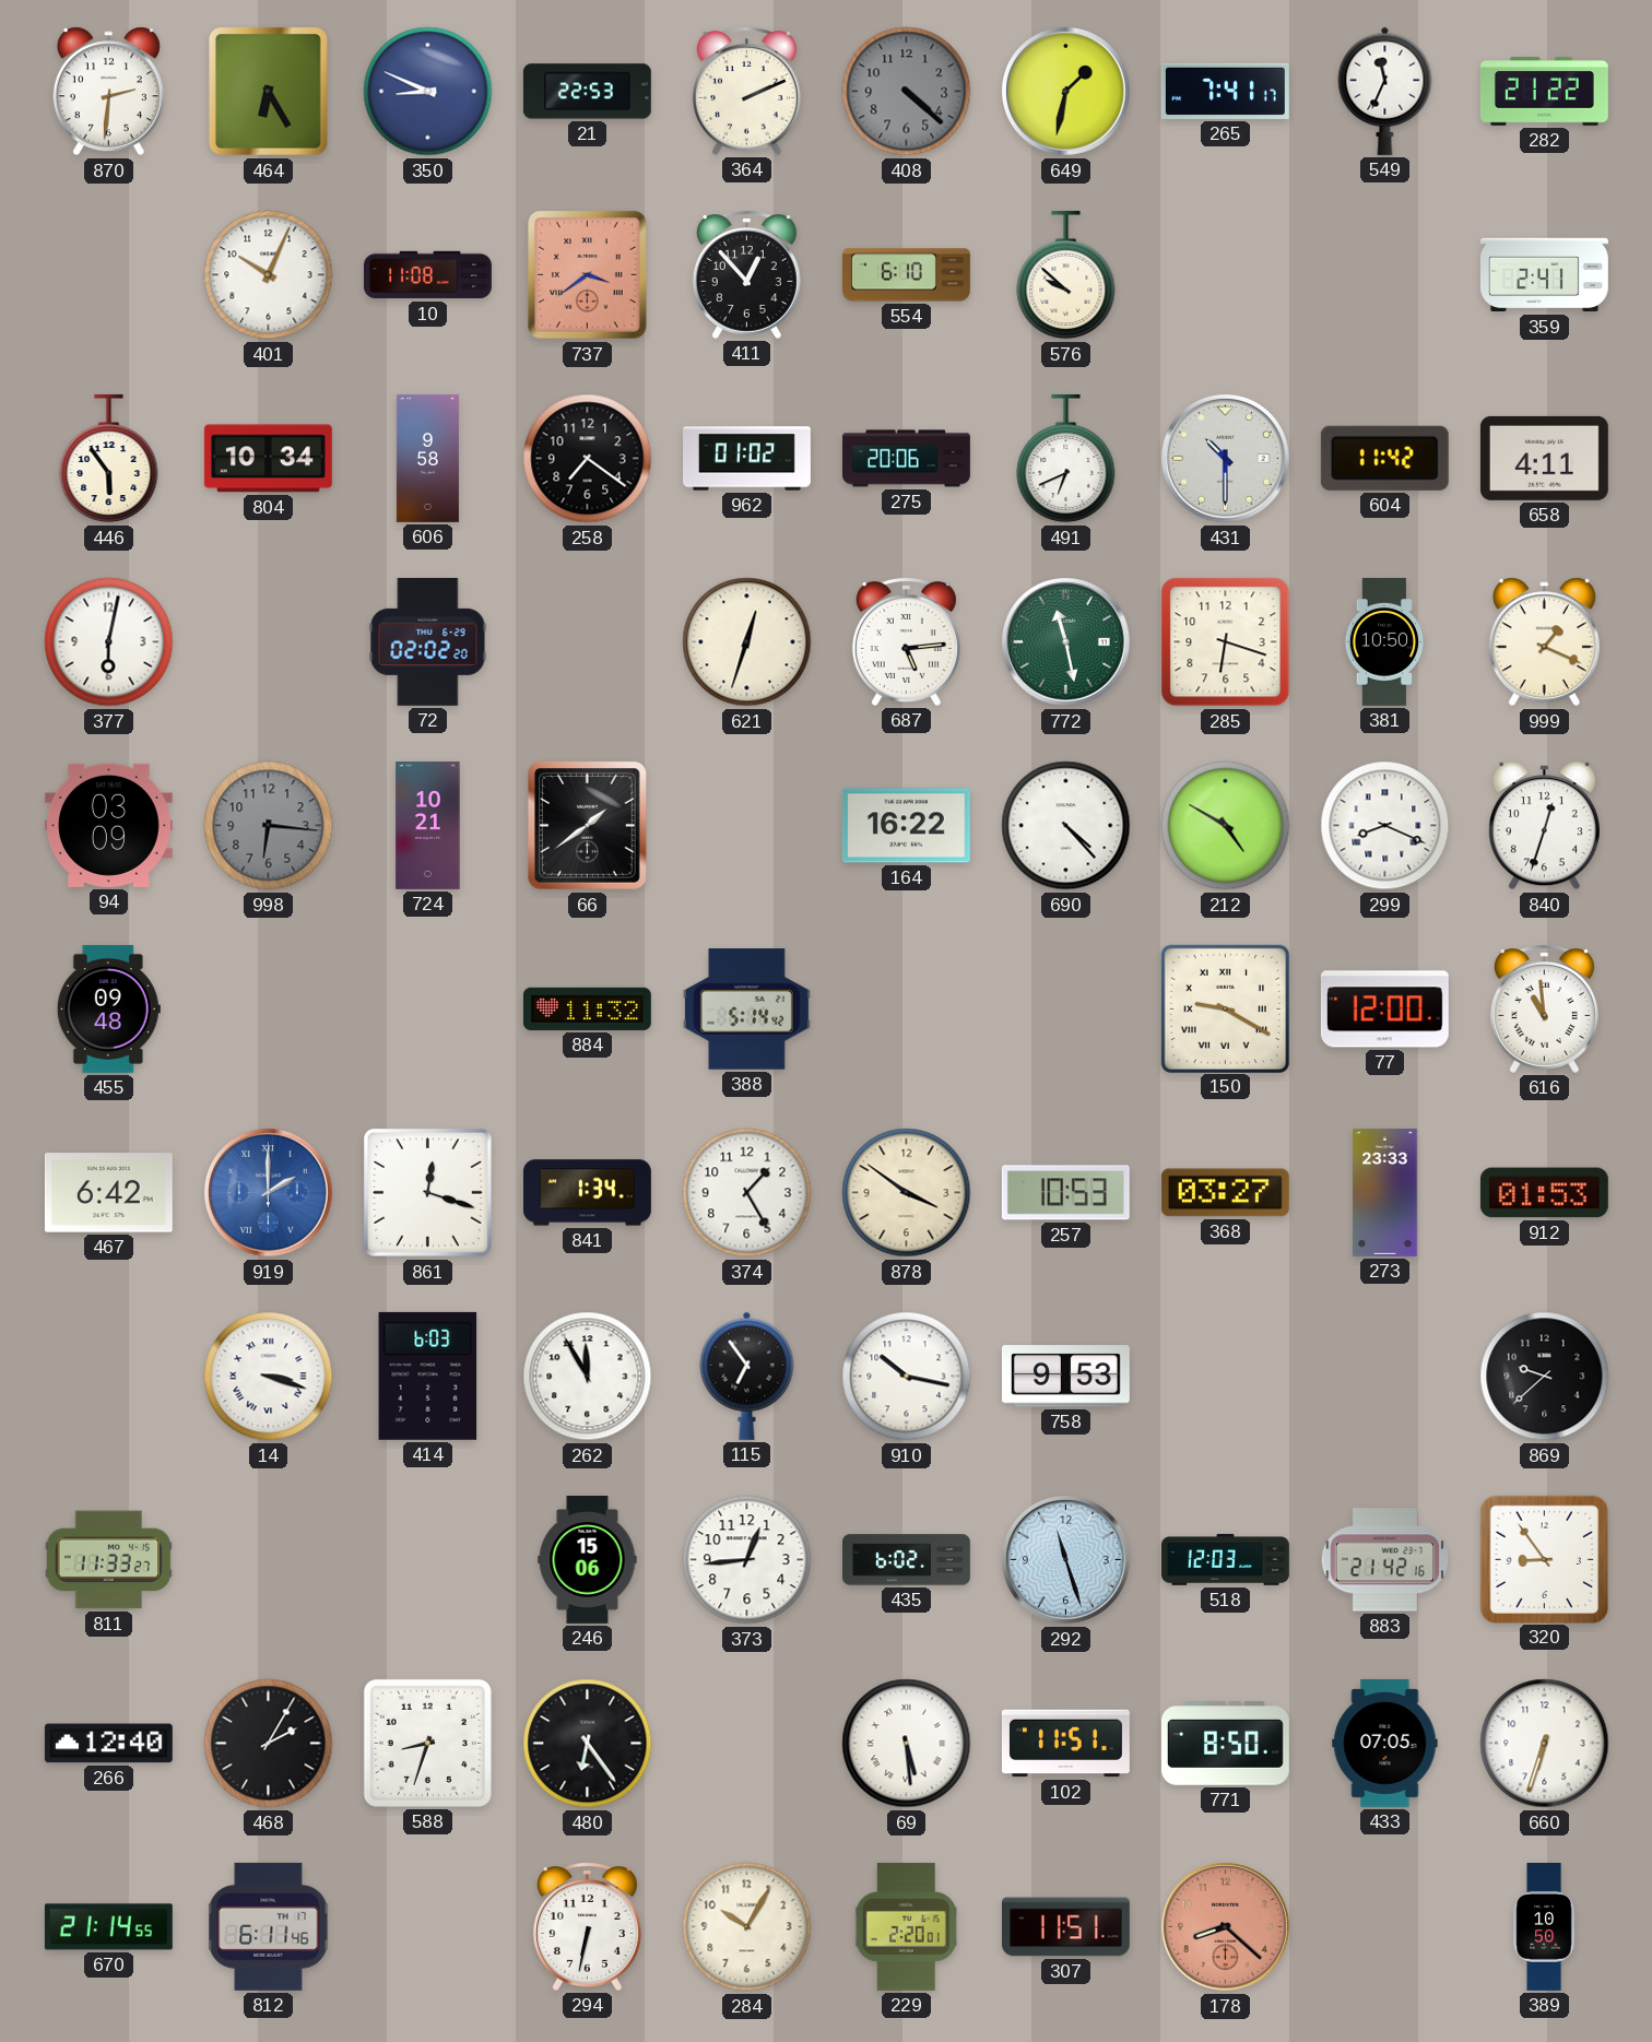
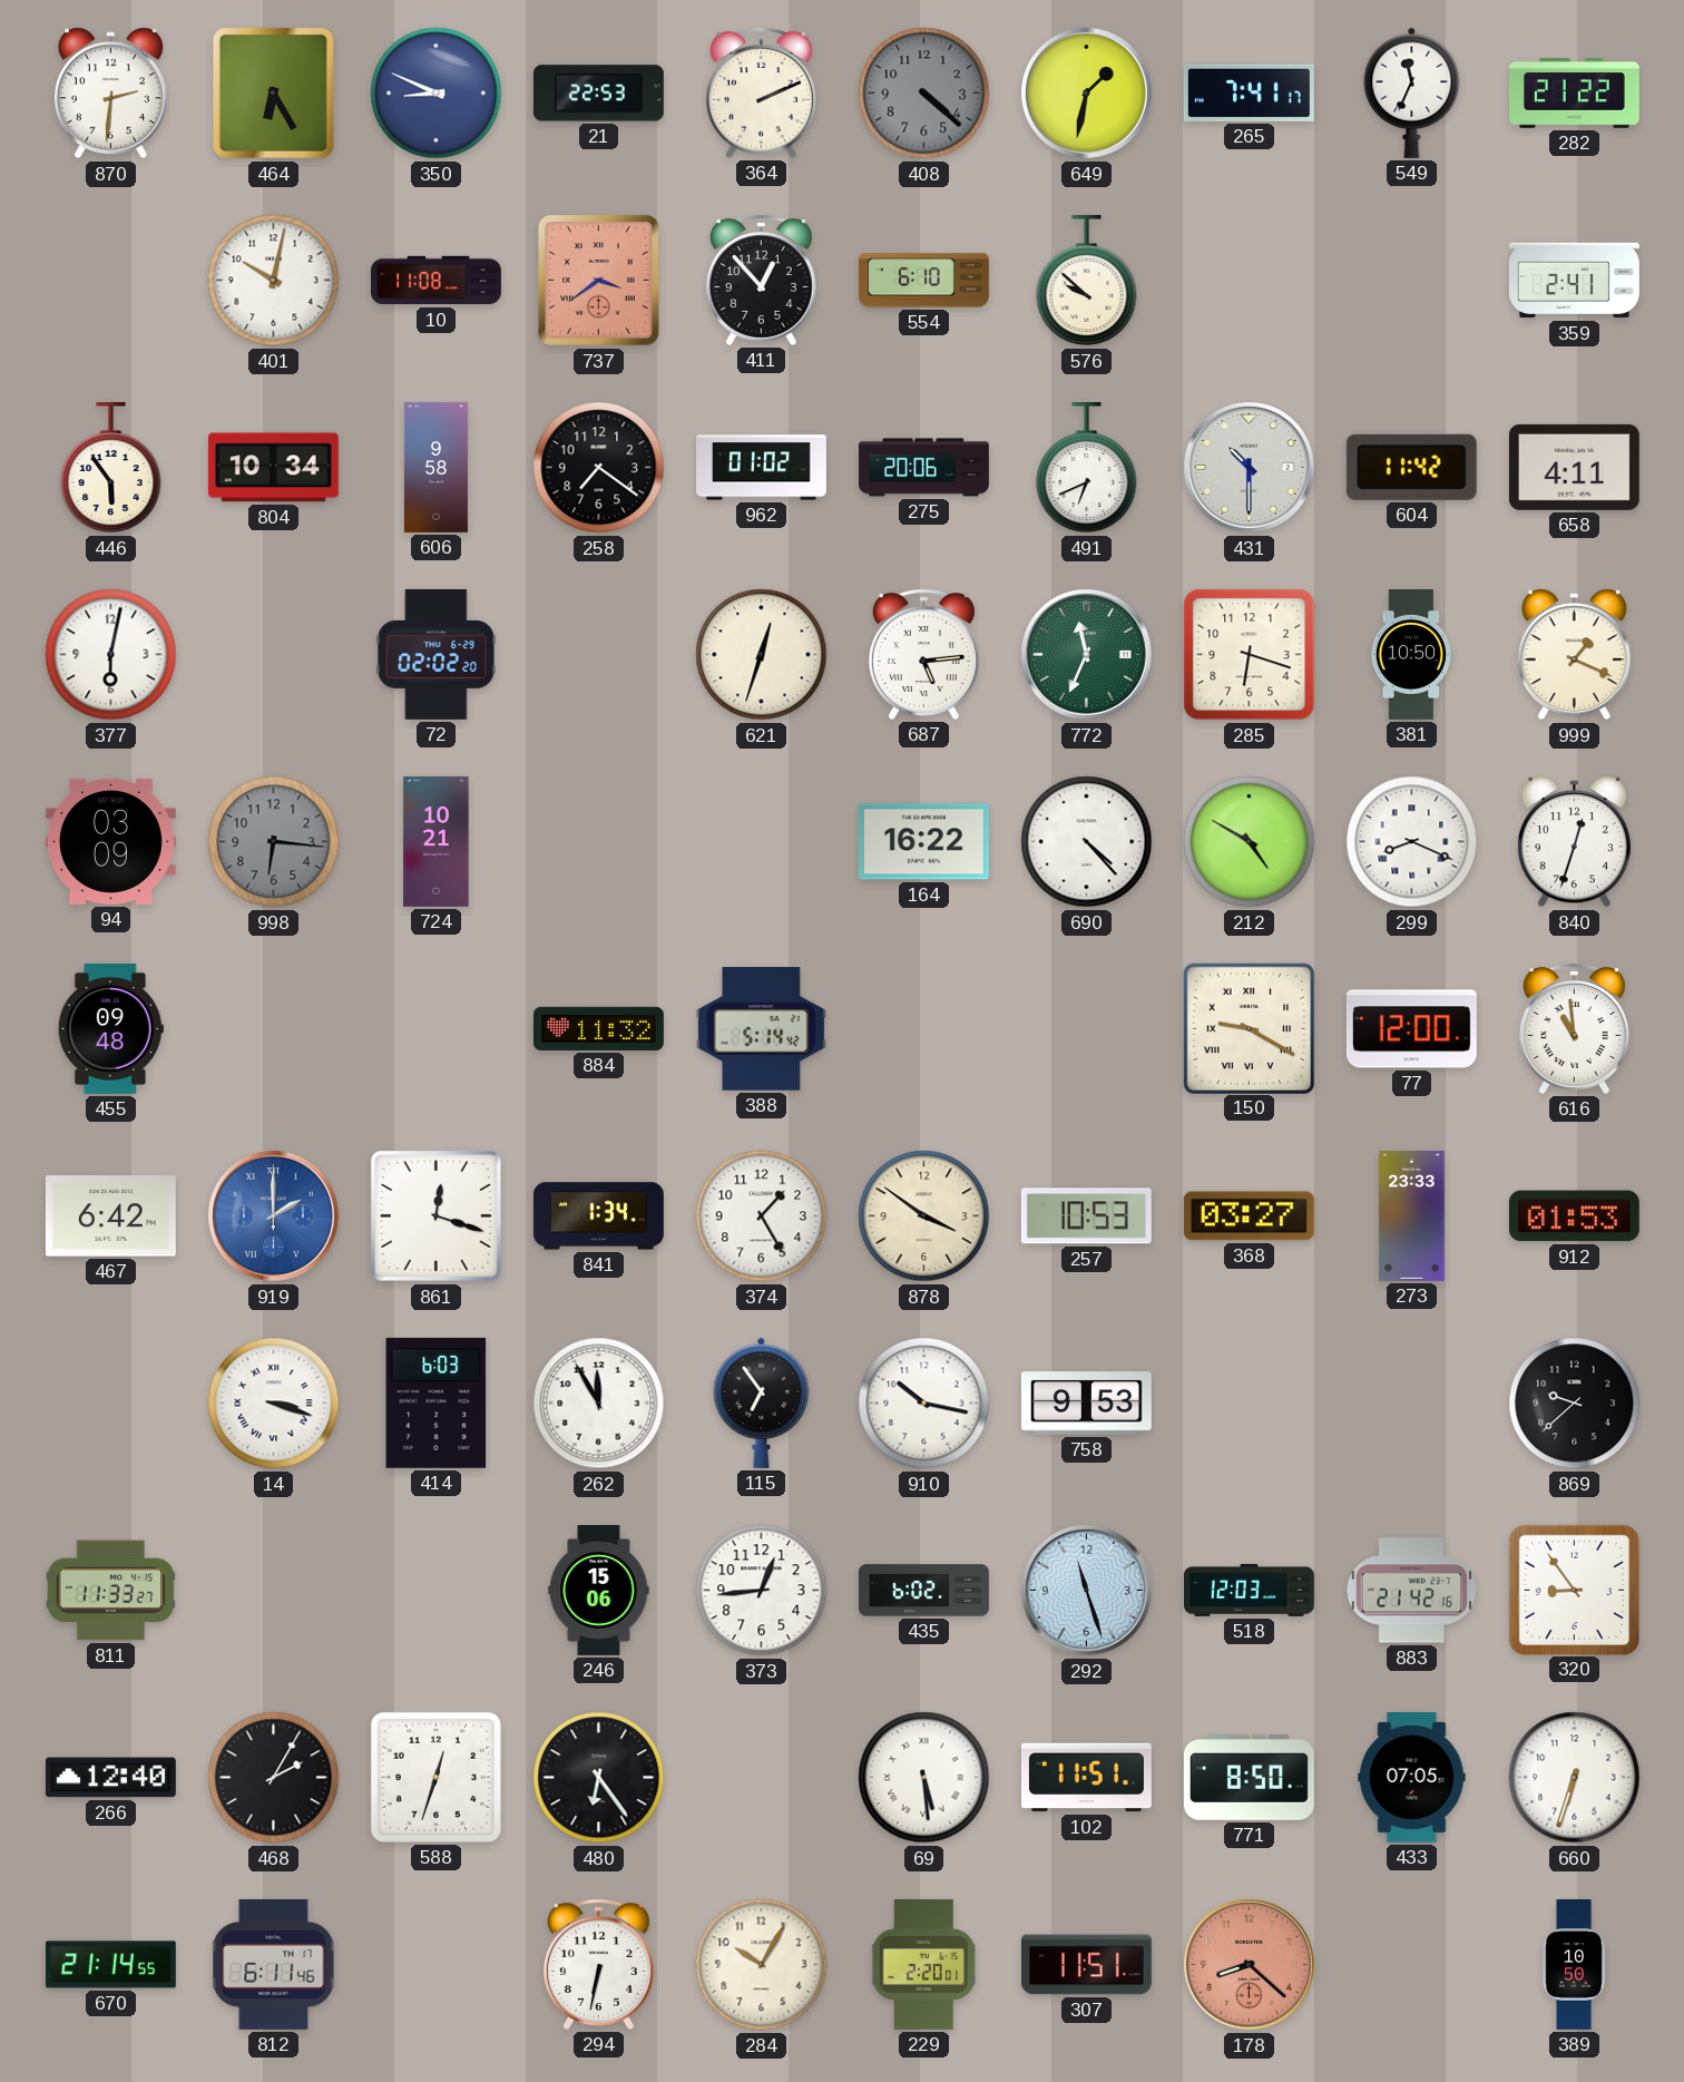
401: 10:04 -> 10:02
772: 11:28 -> 11:34
66: 1:39 -> none
588: 8:33 -> 12:33
